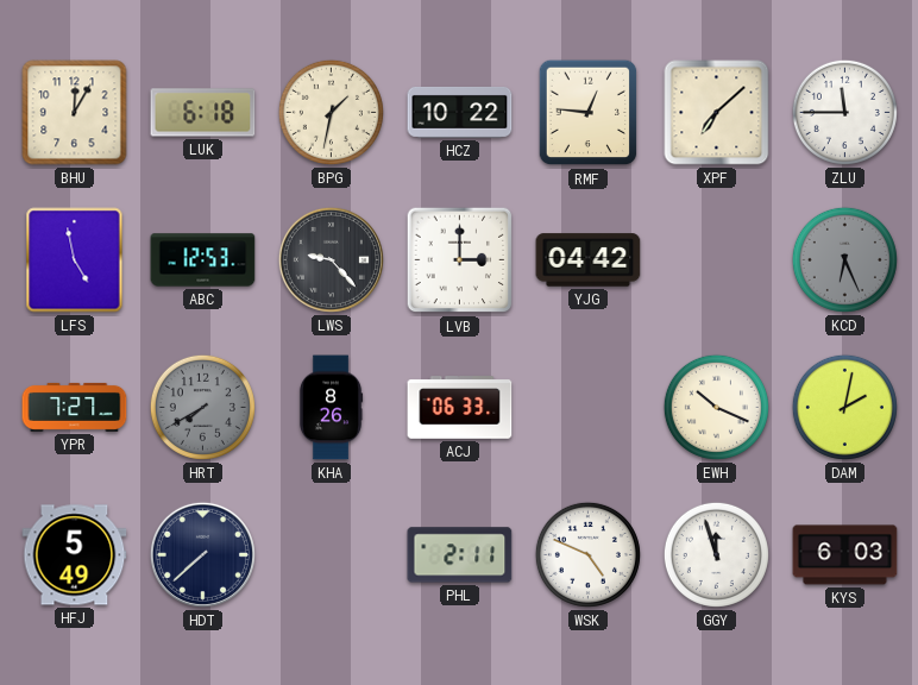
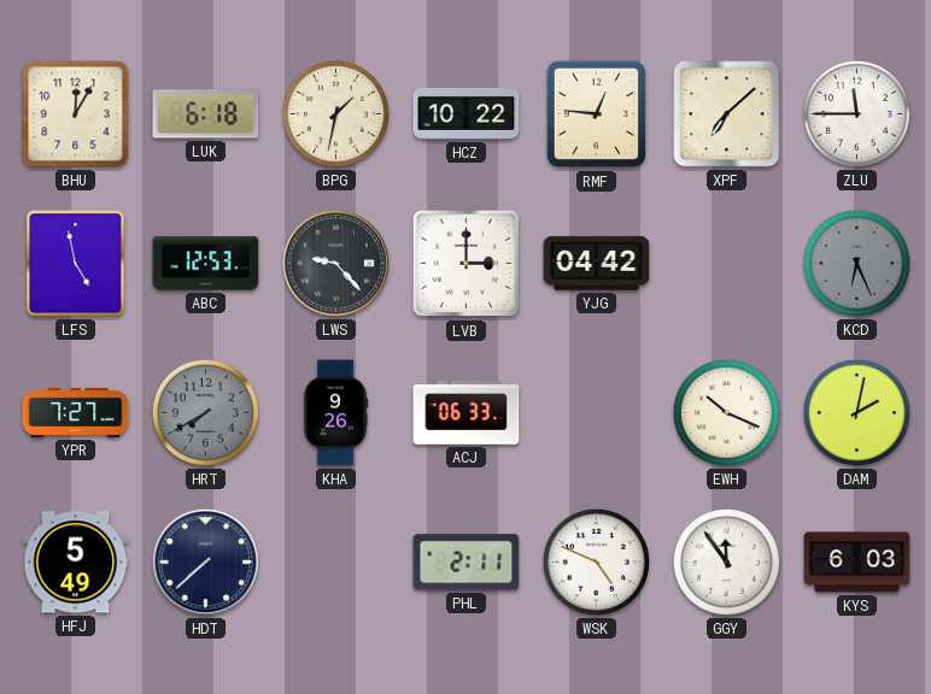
KHA: 8:26 -> 9:26
GGY: 11:57 -> 11:54
